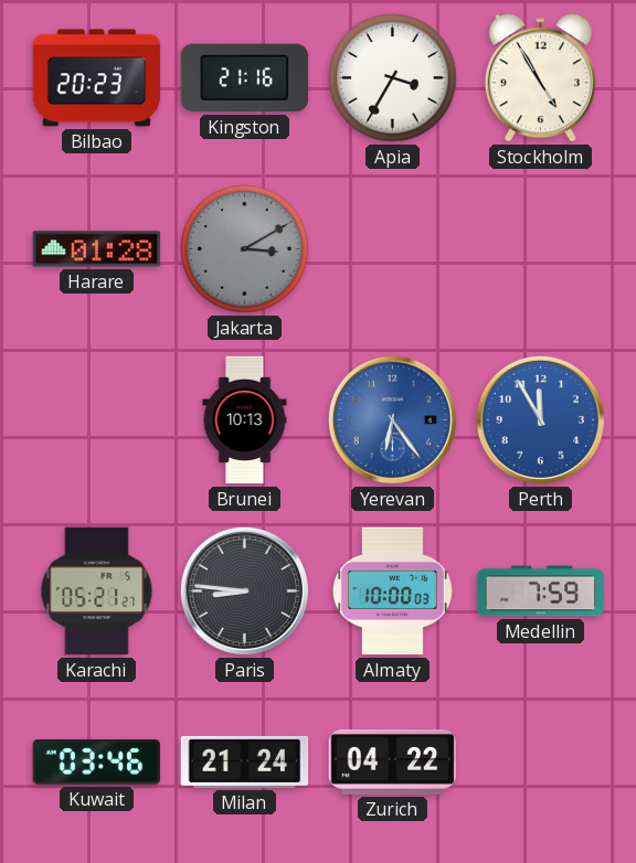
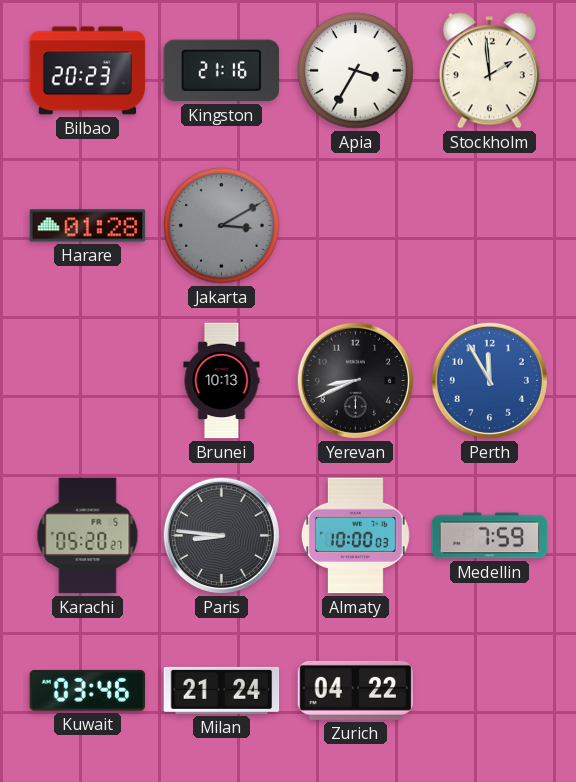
Stockholm: 4:55 -> 1:59
Yerevan: 6:24 -> 8:41
Yerevan dial: blue -> black
Karachi: 05:21 -> 05:20
